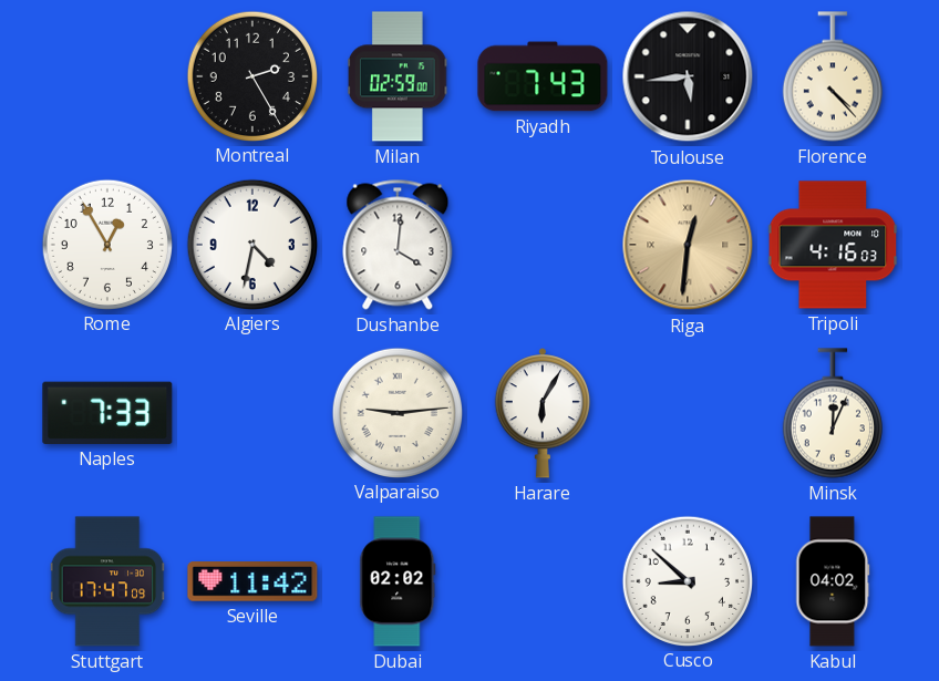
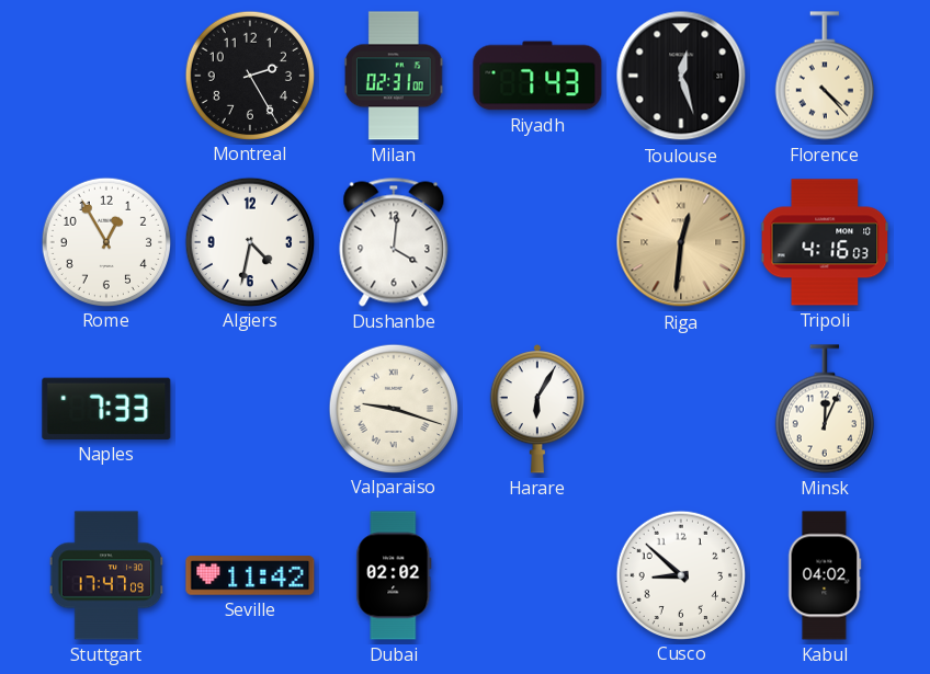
Milan: 02:59 -> 02:31
Toulouse: 5:44 -> 12:27
Valparaiso: 9:14 -> 9:18
